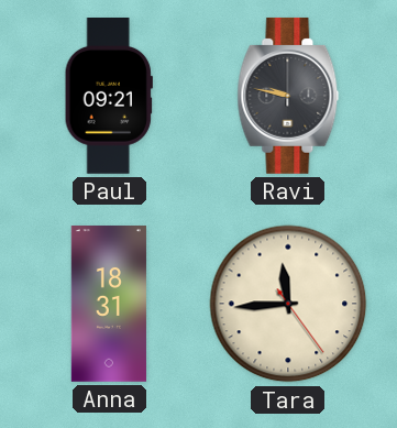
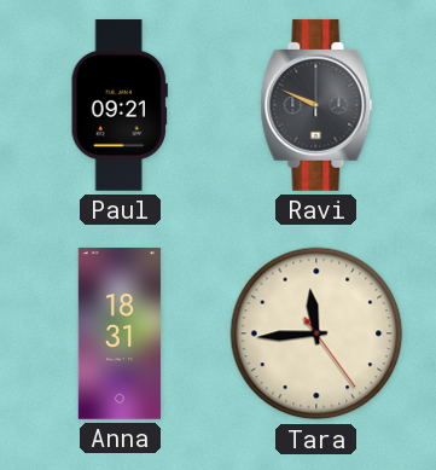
Ravi: 9:47 -> 9:49
